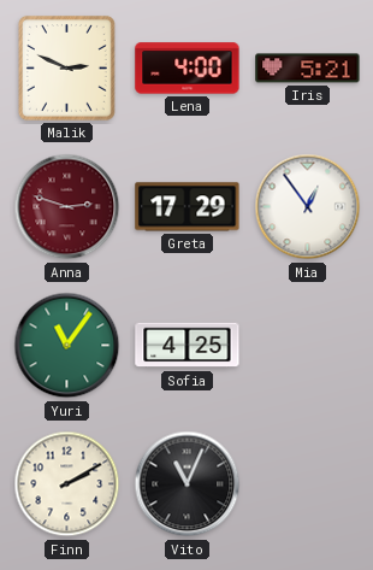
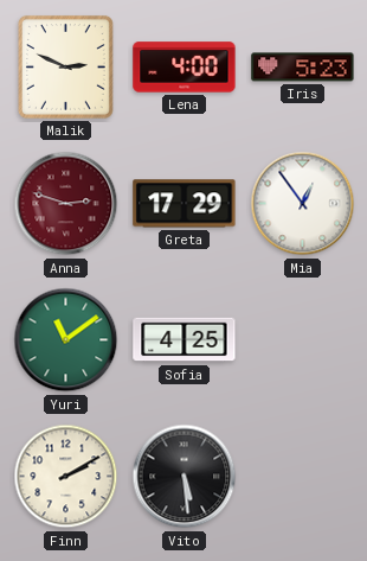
Iris: 5:21 -> 5:23
Yuri: 11:06 -> 11:09
Vito: 11:04 -> 5:29
